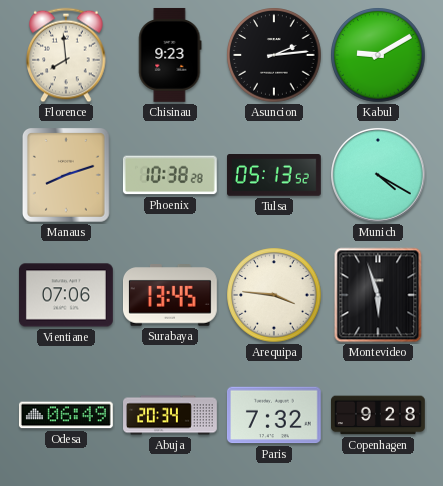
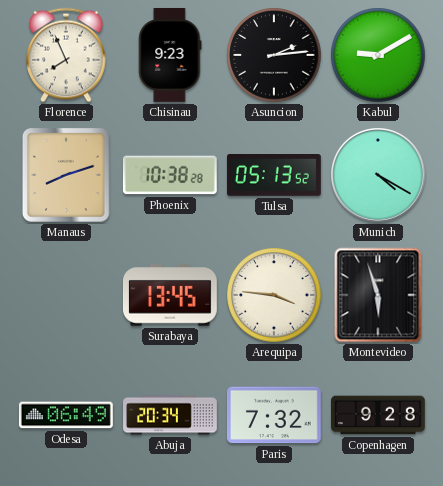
Florence: 7:59 -> 7:56
Vientiane: 07:06 -> none
